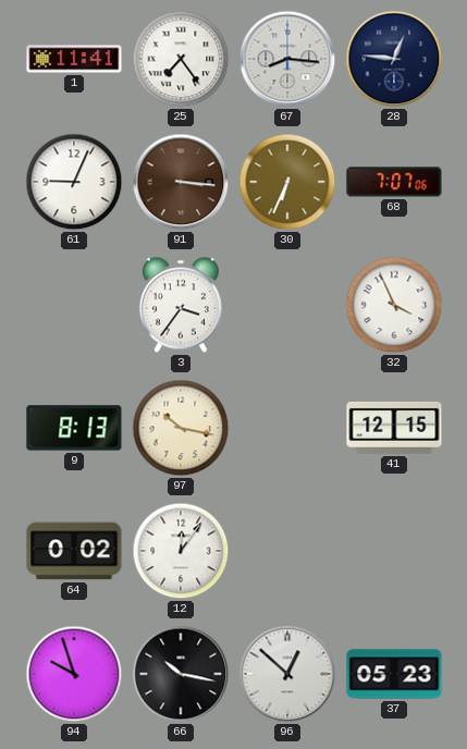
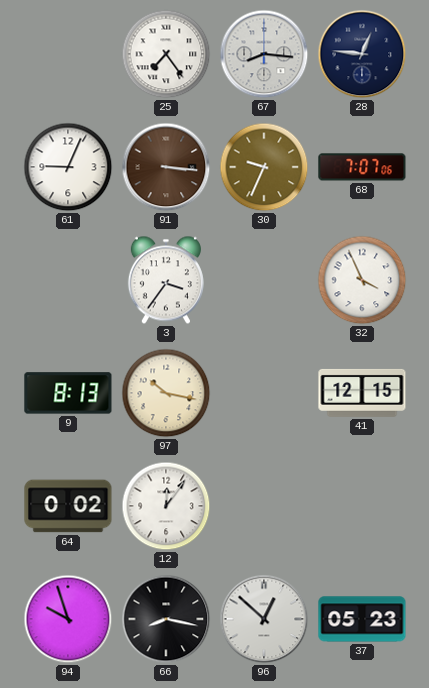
1: 11:41 -> none
30: 6:34 -> 9:34
66: 10:17 -> 8:17
